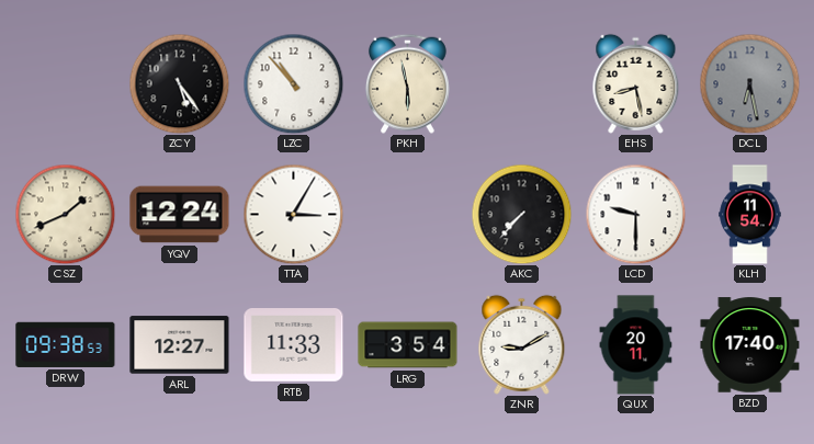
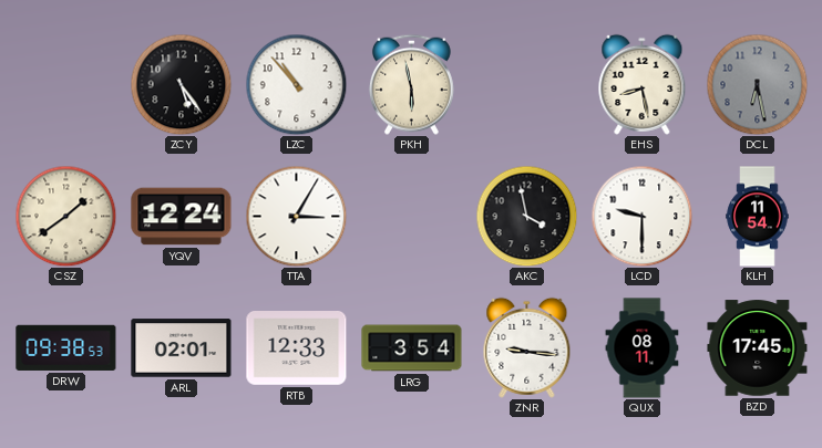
CSZ: 1:41 -> 1:39
AKC: 7:37 -> 3:58
ARL: 12:27 -> 02:01
RTB: 11:33 -> 12:33
ZNR: 9:10 -> 9:16
QUX: 20:11 -> 08:11
BZD: 17:40 -> 17:45
